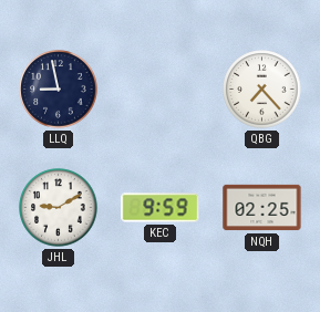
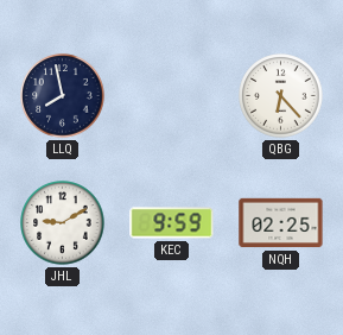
LLQ: 8:58 -> 7:58
QBG: 7:23 -> 6:23
